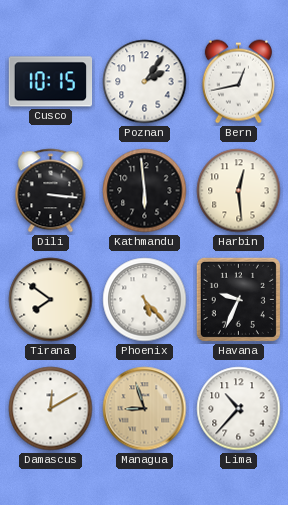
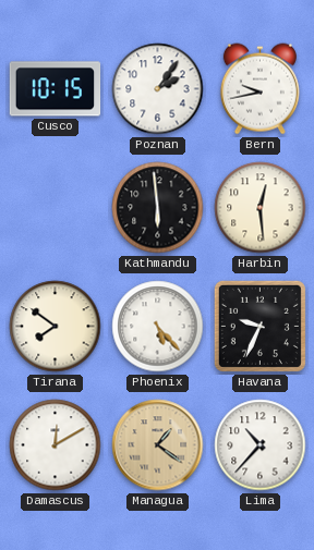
Bern: 12:43 -> 9:43
Dili: 3:16 -> none
Managua: 8:57 -> 1:21
